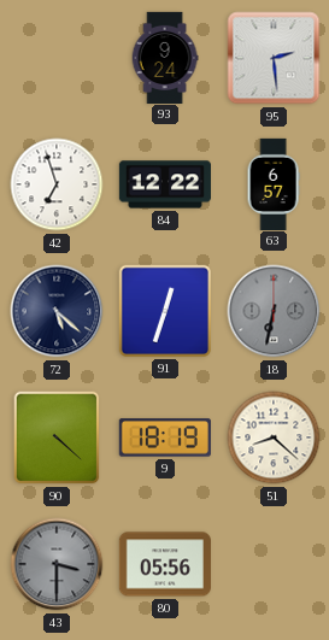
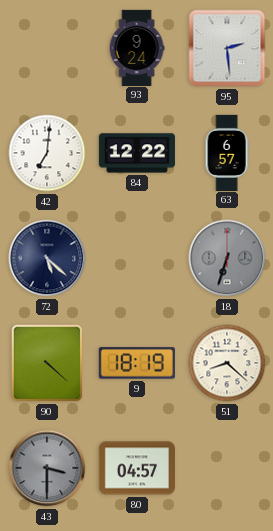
42: 6:57 -> 7:01
91: 12:33 -> none
18: 6:32 -> 6:33
80: 05:56 -> 04:57
